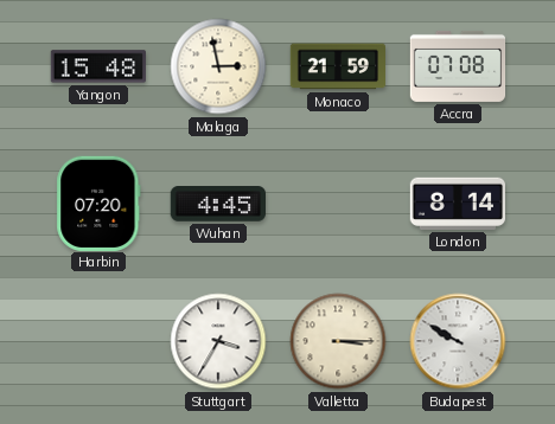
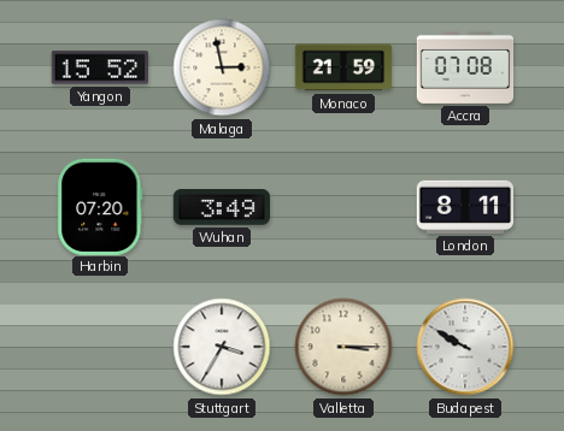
Yangon: 15:48 -> 15:52
Wuhan: 4:45 -> 3:49
London: 8:14 -> 8:11
